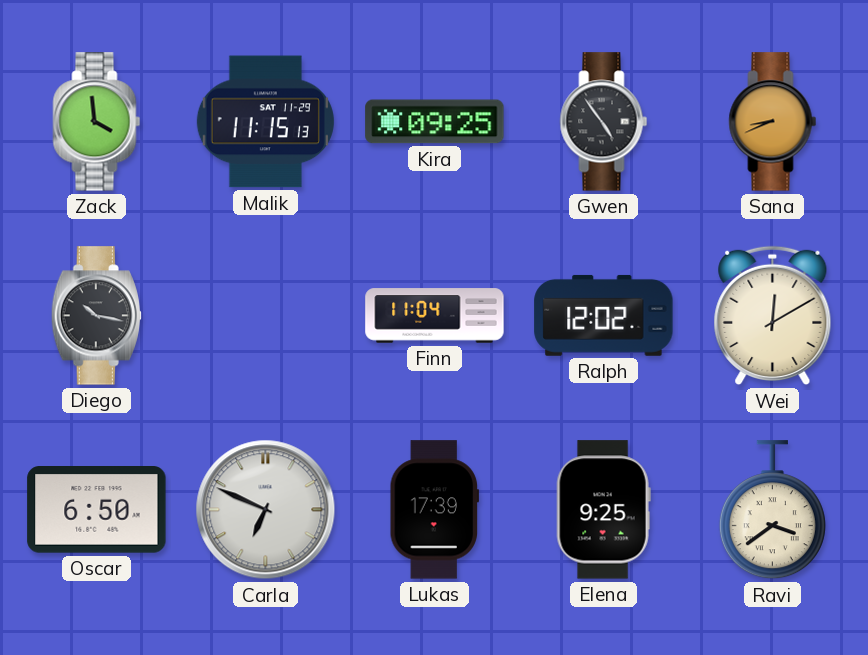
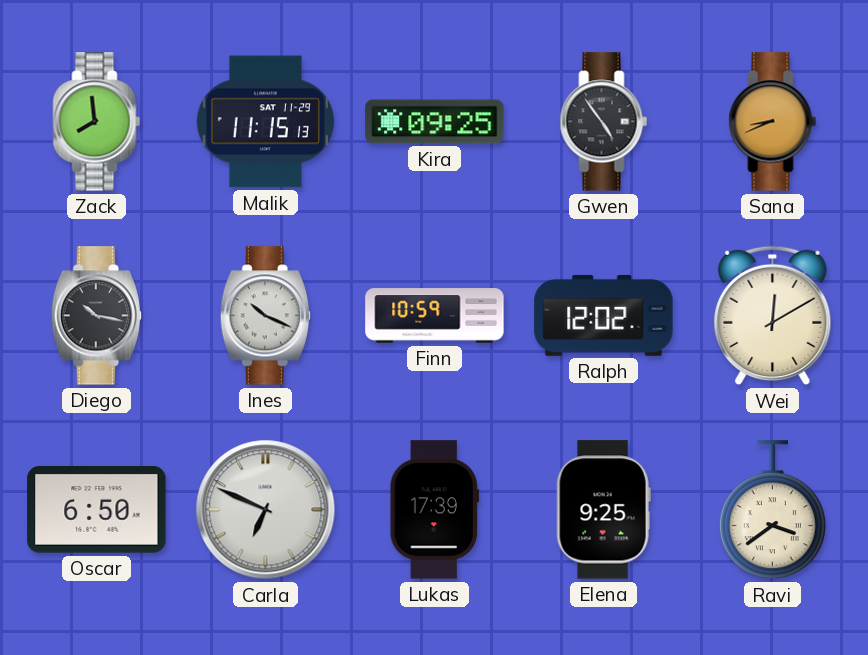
Zack: 3:59 -> 7:59
Ines: none -> 10:19
Finn: 11:04 -> 10:59
